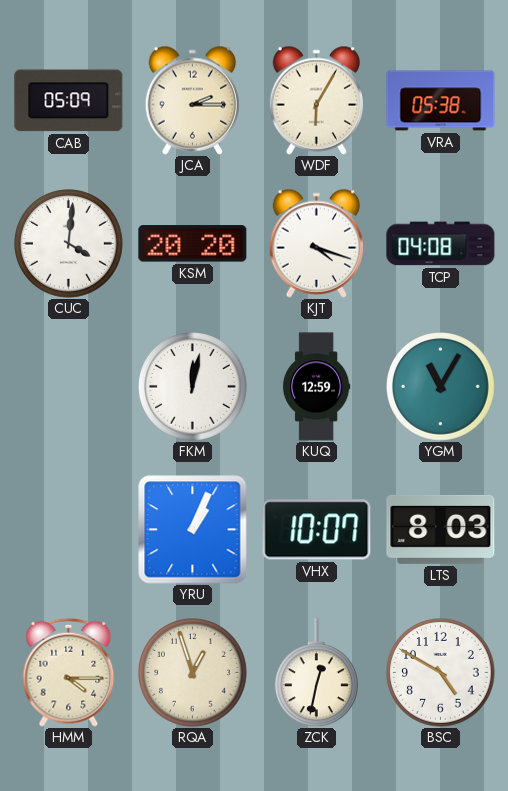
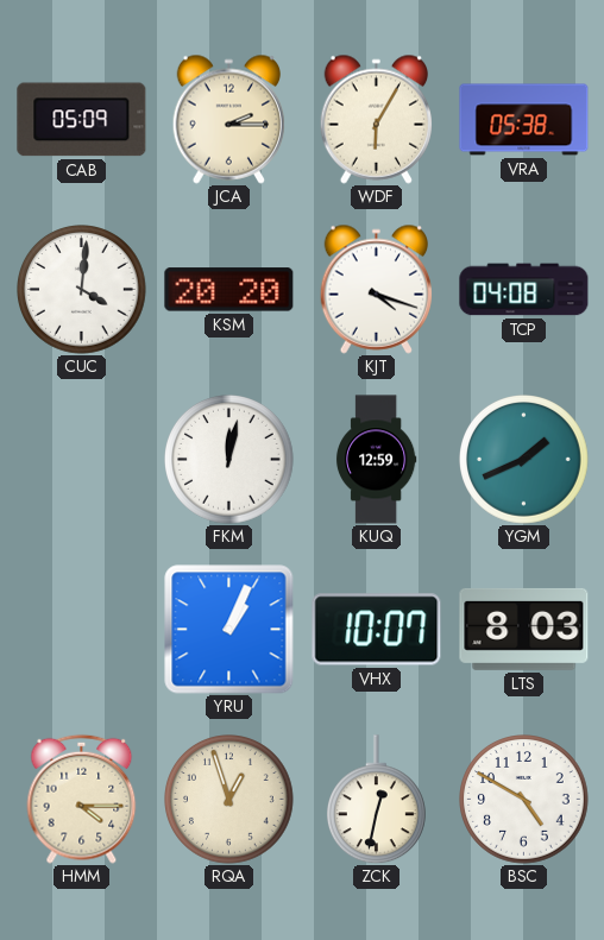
YGM: 11:05 -> 1:41
